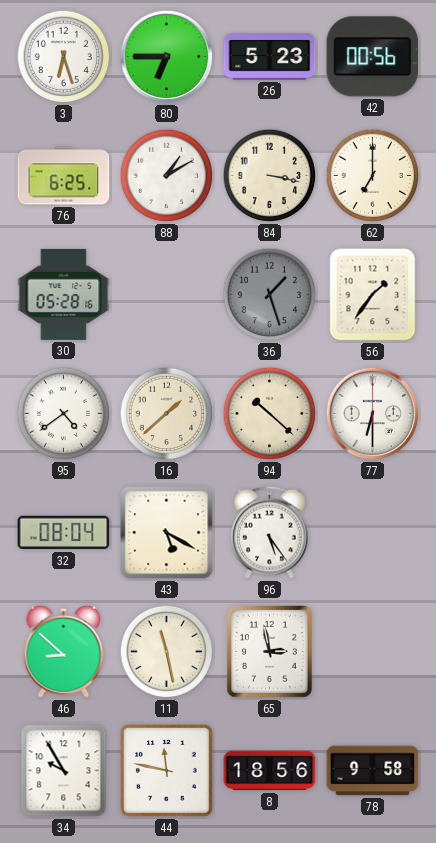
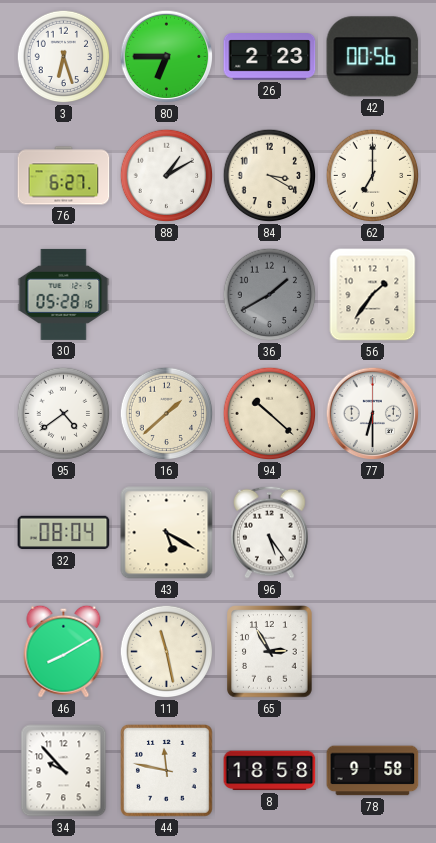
26: 5:23 -> 2:23
76: 6:25 -> 6:27
84: 3:17 -> 3:20
36: 1:27 -> 1:40
46: 8:52 -> 8:10
65: 2:58 -> 2:55
34: 9:55 -> 9:53
8: 18:56 -> 18:58
